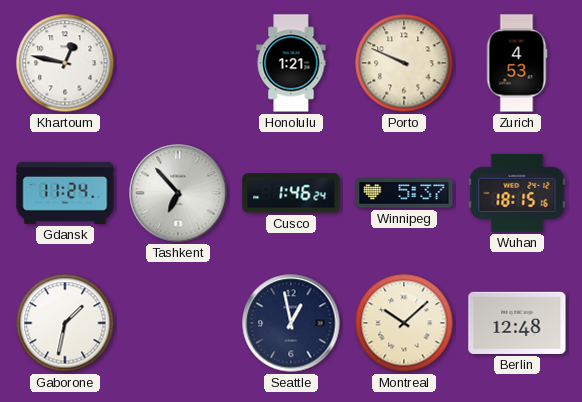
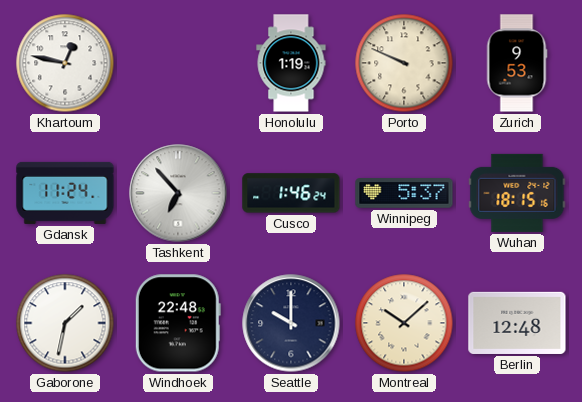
Honolulu: 1:21 -> 1:19
Zurich: 4:53 -> 9:53
Windhoek: none -> 22:48
Seattle: 12:58 -> 10:00
